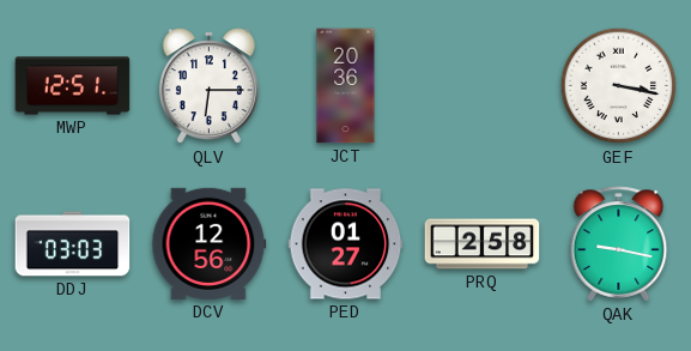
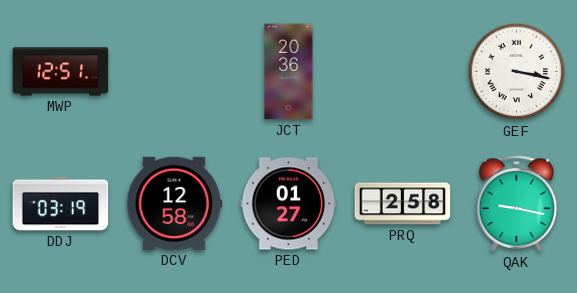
QLV: 6:15 -> none
DDJ: 03:03 -> 03:19
DCV: 12:56 -> 12:58
